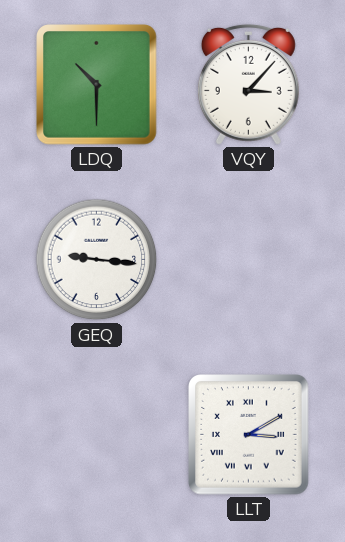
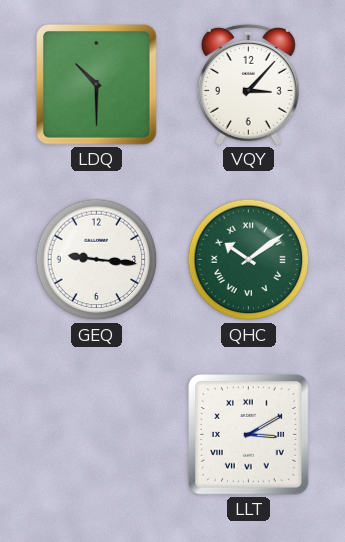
QHC: none -> 10:09
